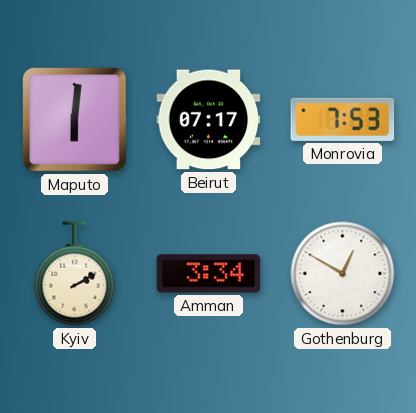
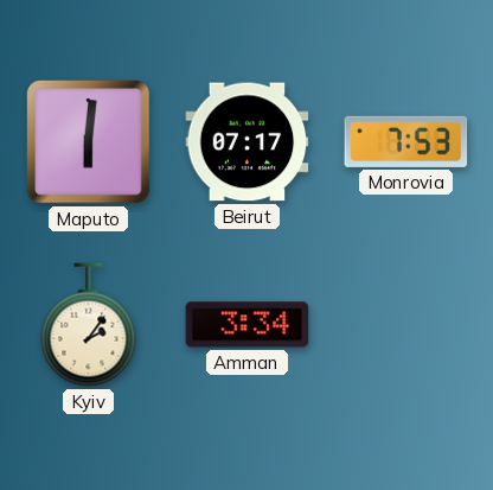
Kyiv: 2:10 -> 2:06
Gothenburg: 12:50 -> none
